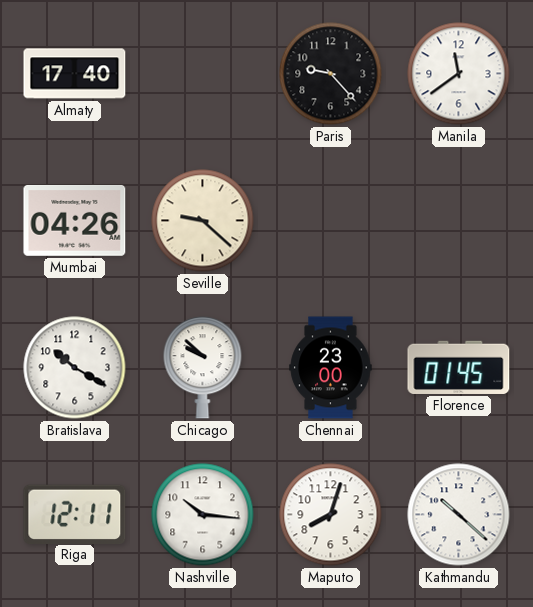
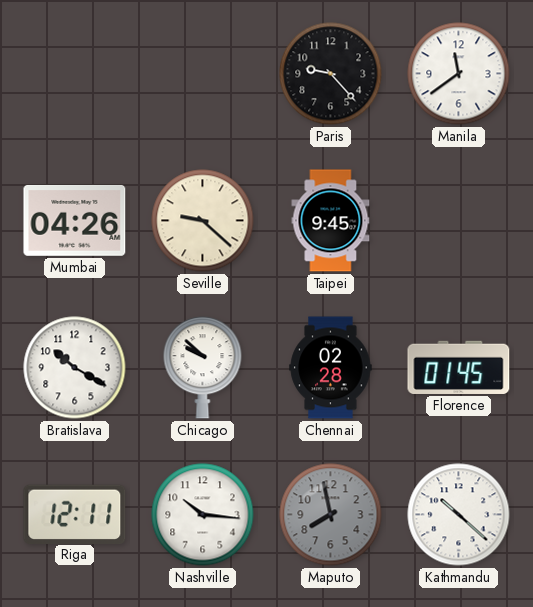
Almaty: 17:40 -> none
Taipei: none -> 9:45
Chennai: 23:00 -> 02:28
Maputo: 8:03 -> 7:58
Maputo dial: white -> grey
